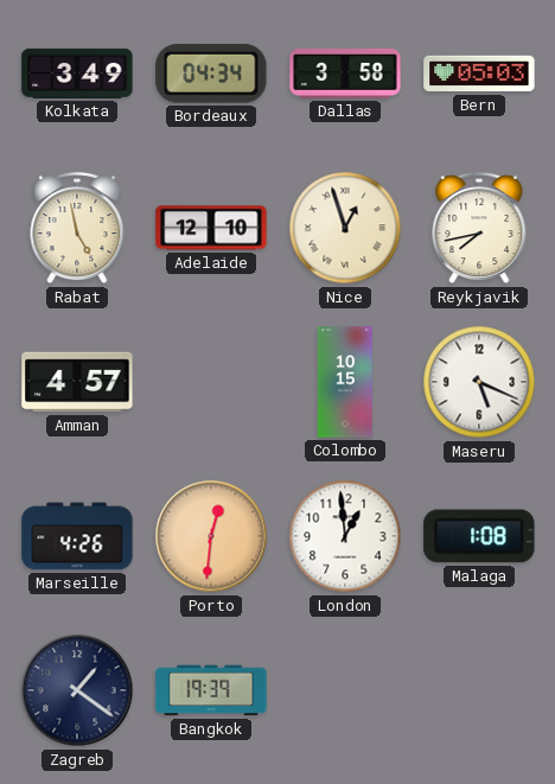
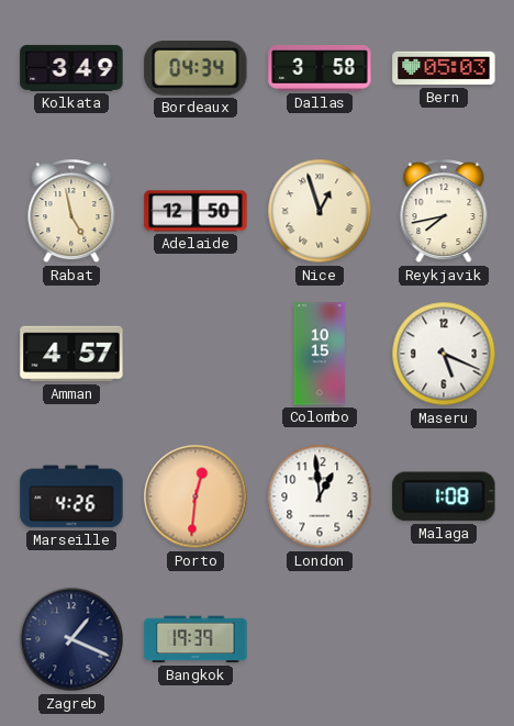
Adelaide: 12:10 -> 12:50
Zagreb: 1:21 -> 1:19
